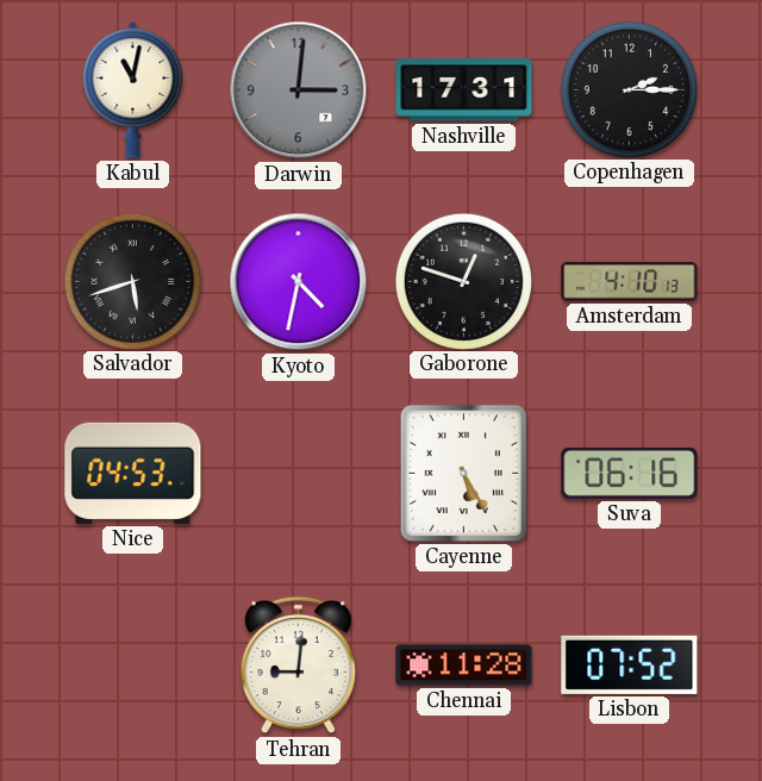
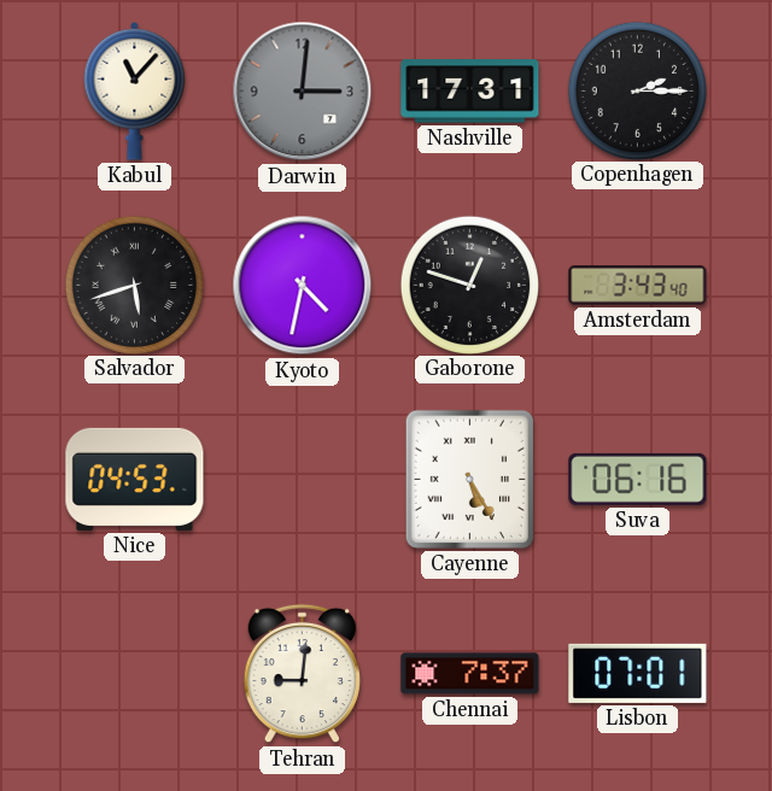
Kabul: 11:02 -> 11:07
Amsterdam: 4:10 -> 3:43
Chennai: 11:28 -> 7:37
Lisbon: 07:52 -> 07:01
